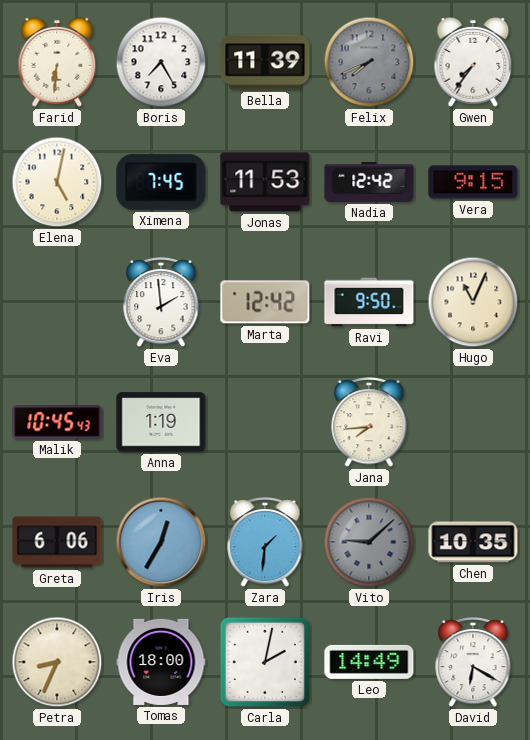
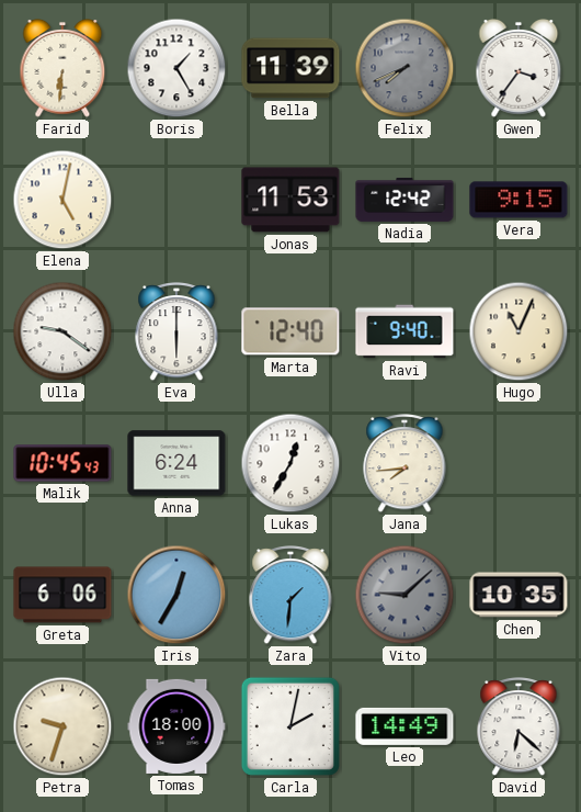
Boris: 7:25 -> 1:25
Gwen: 7:36 -> 3:36
Ximena: 7:45 -> none
Ulla: none -> 9:21
Eva: 1:59 -> 6:00
Marta: 12:42 -> 12:40
Ravi: 9:50 -> 9:40
Anna: 1:19 -> 6:24
Lukas: none -> 12:35
Petra: 8:34 -> 9:33
David: 6:20 -> 6:22
